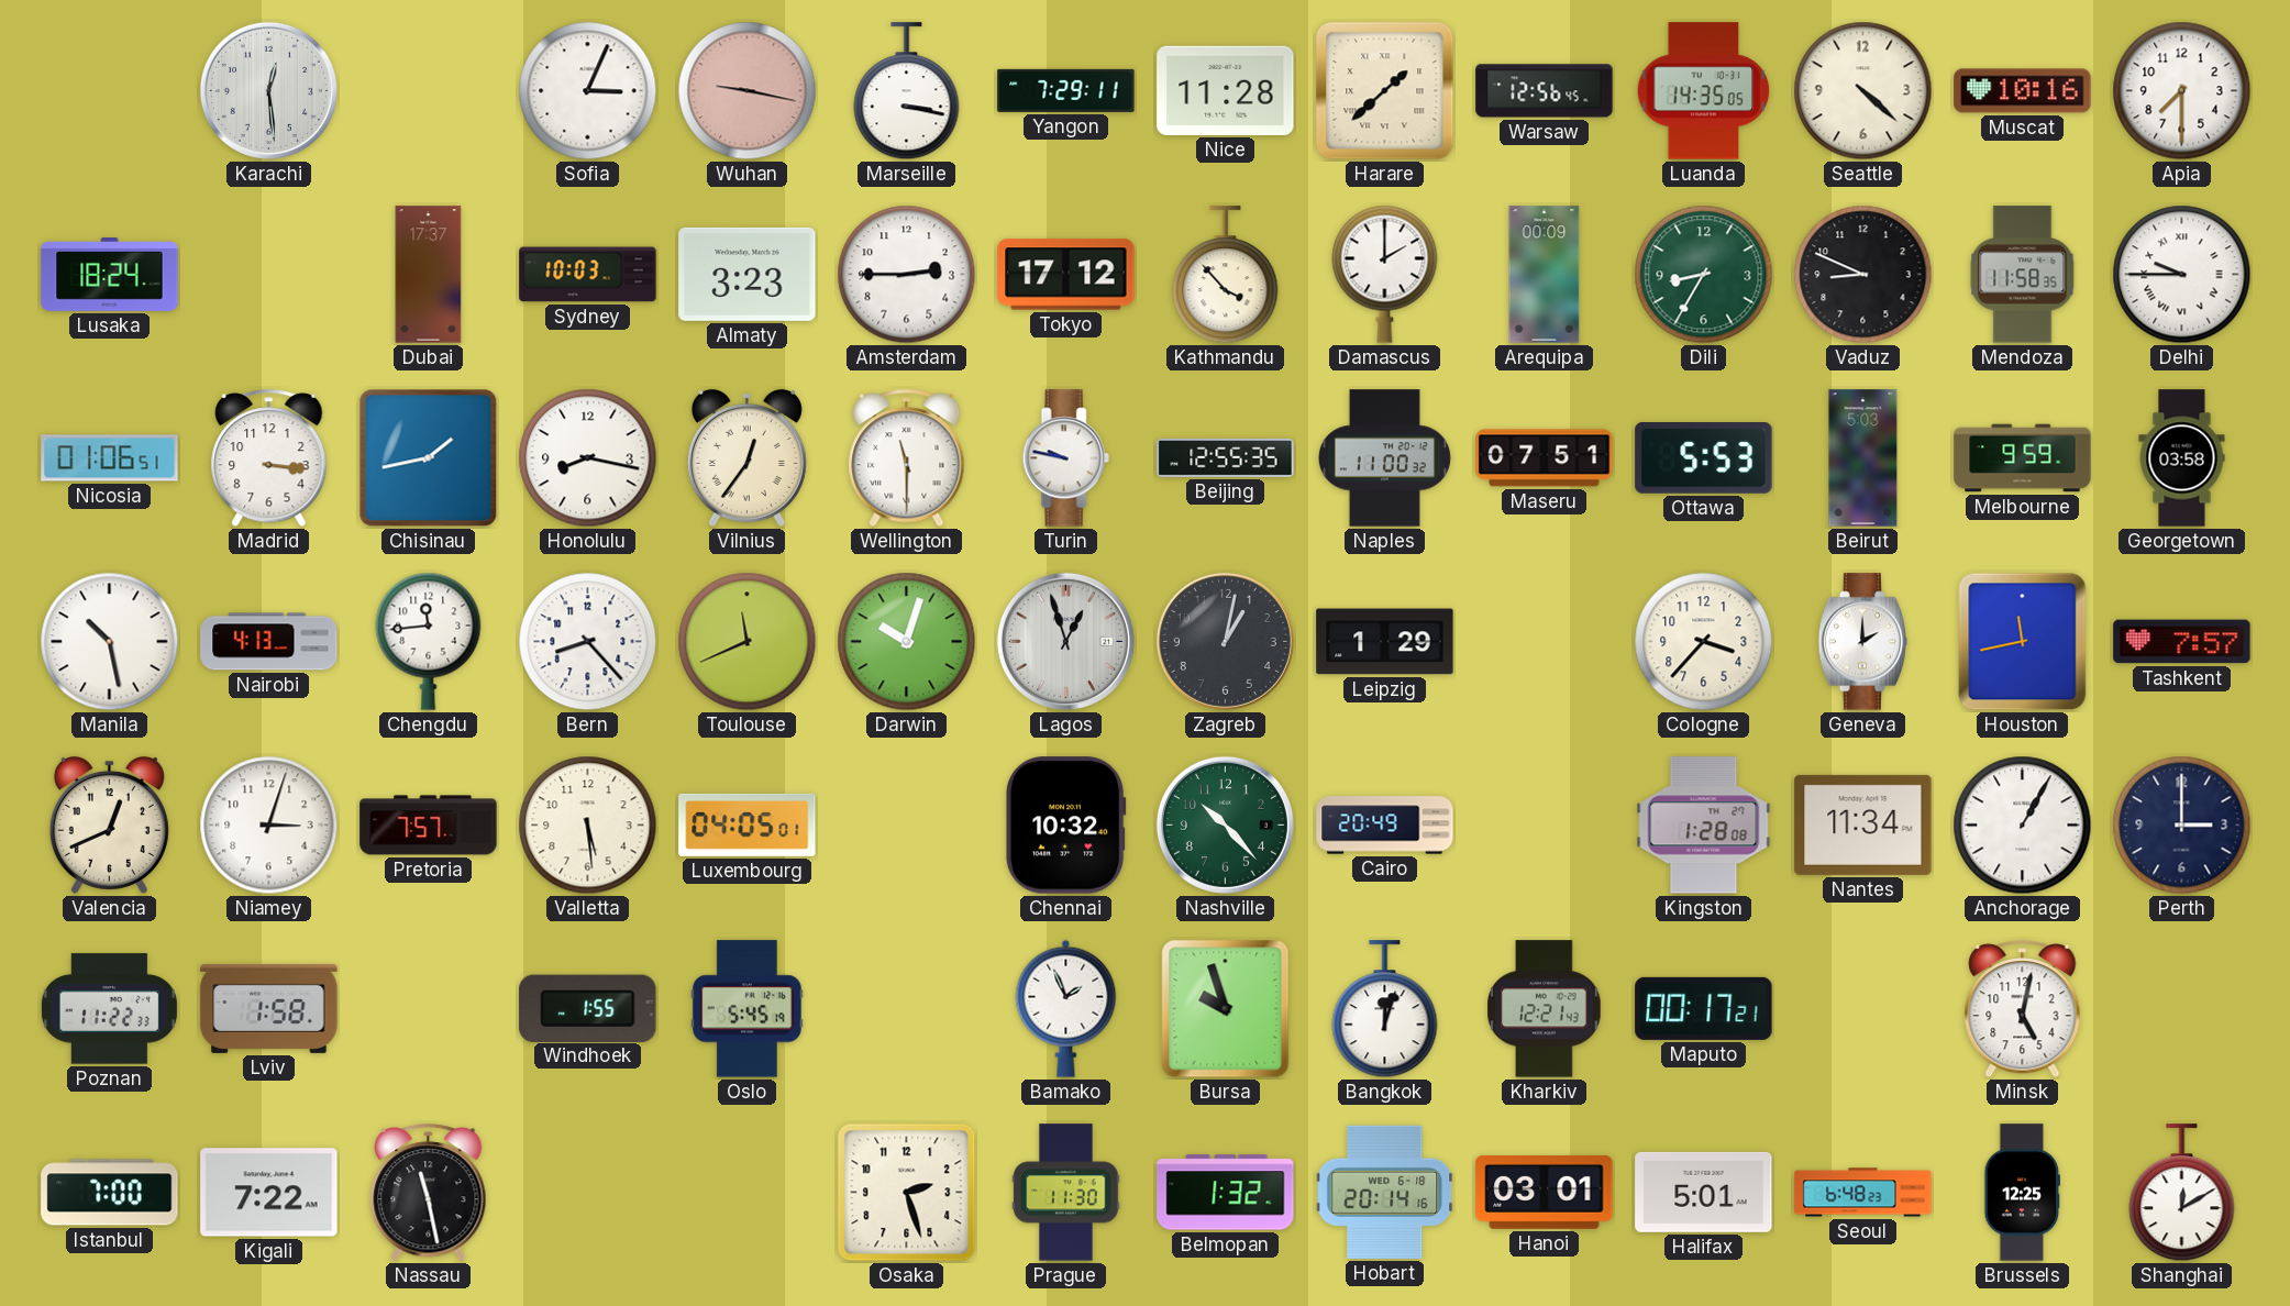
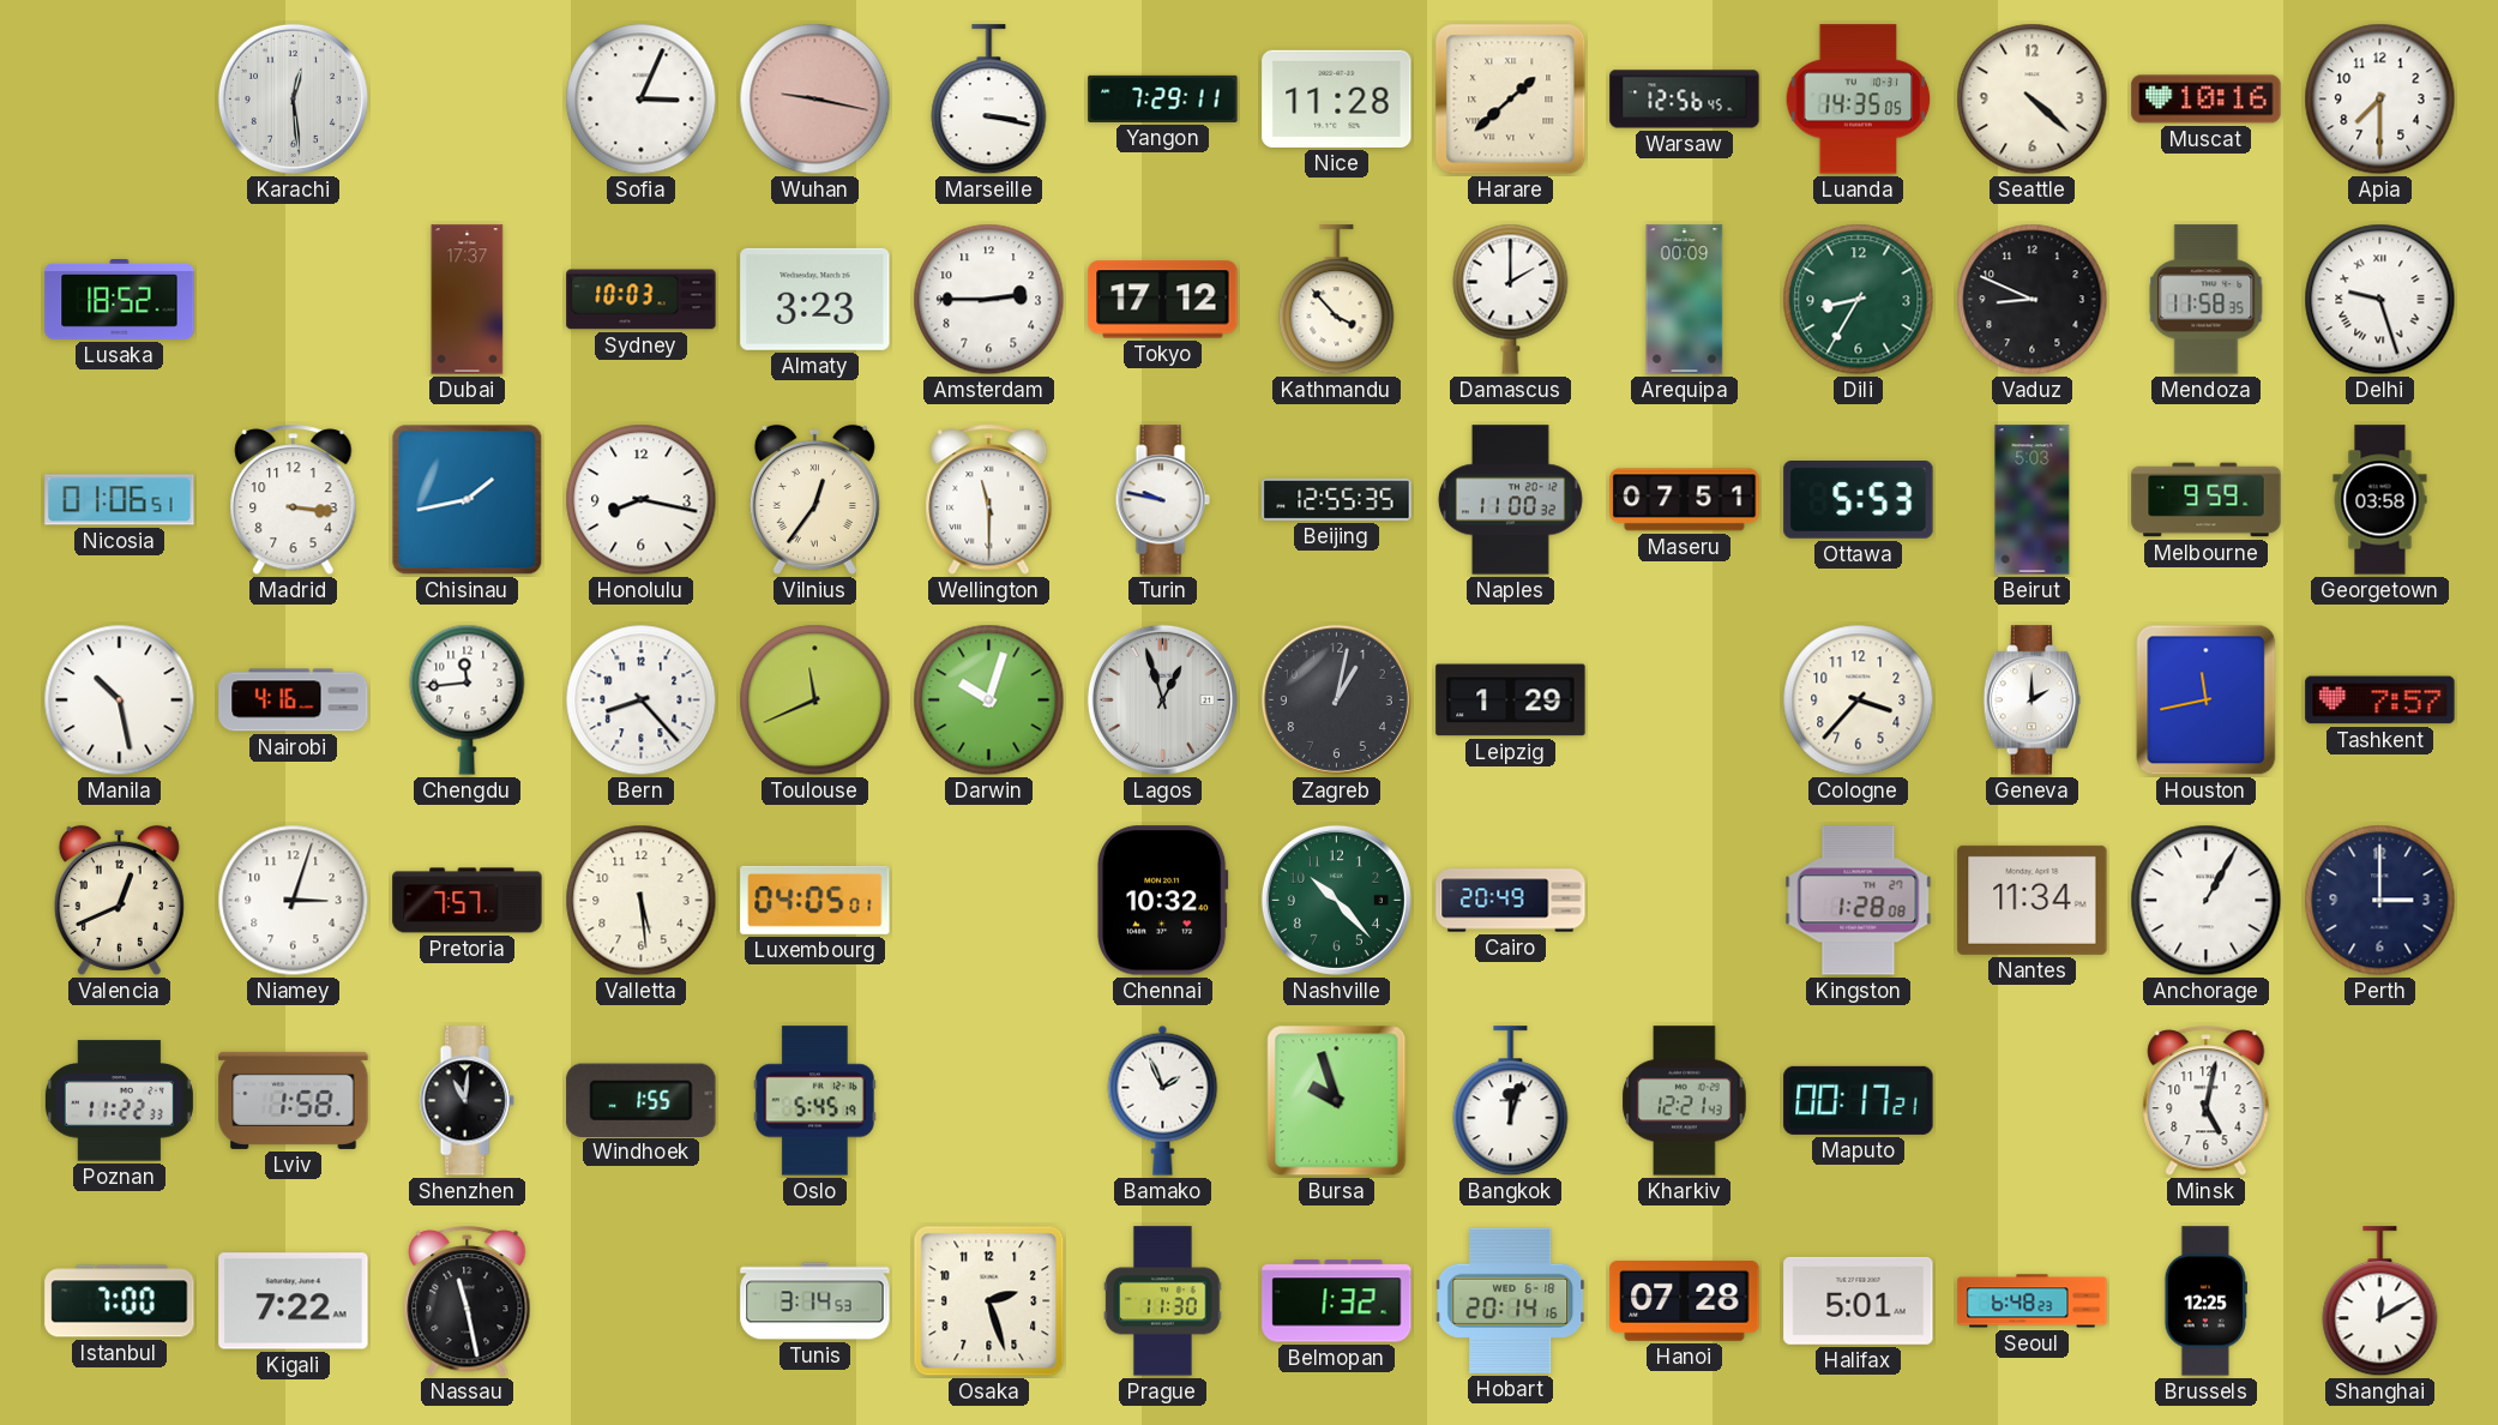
Lusaka: 18:24 -> 18:52
Delhi: 9:45 -> 9:27
Nairobi: 4:13 -> 4:16
Shenzhen: none -> 11:01
Tunis: none -> 3:14
Hanoi: 03:01 -> 07:28
